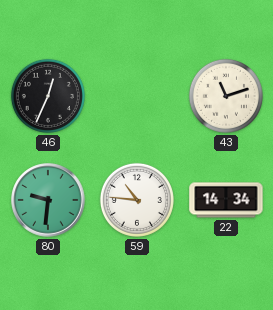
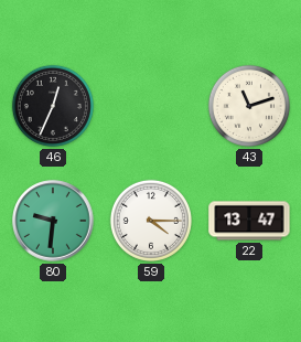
59: 10:46 -> 4:15
22: 14:34 -> 13:47
